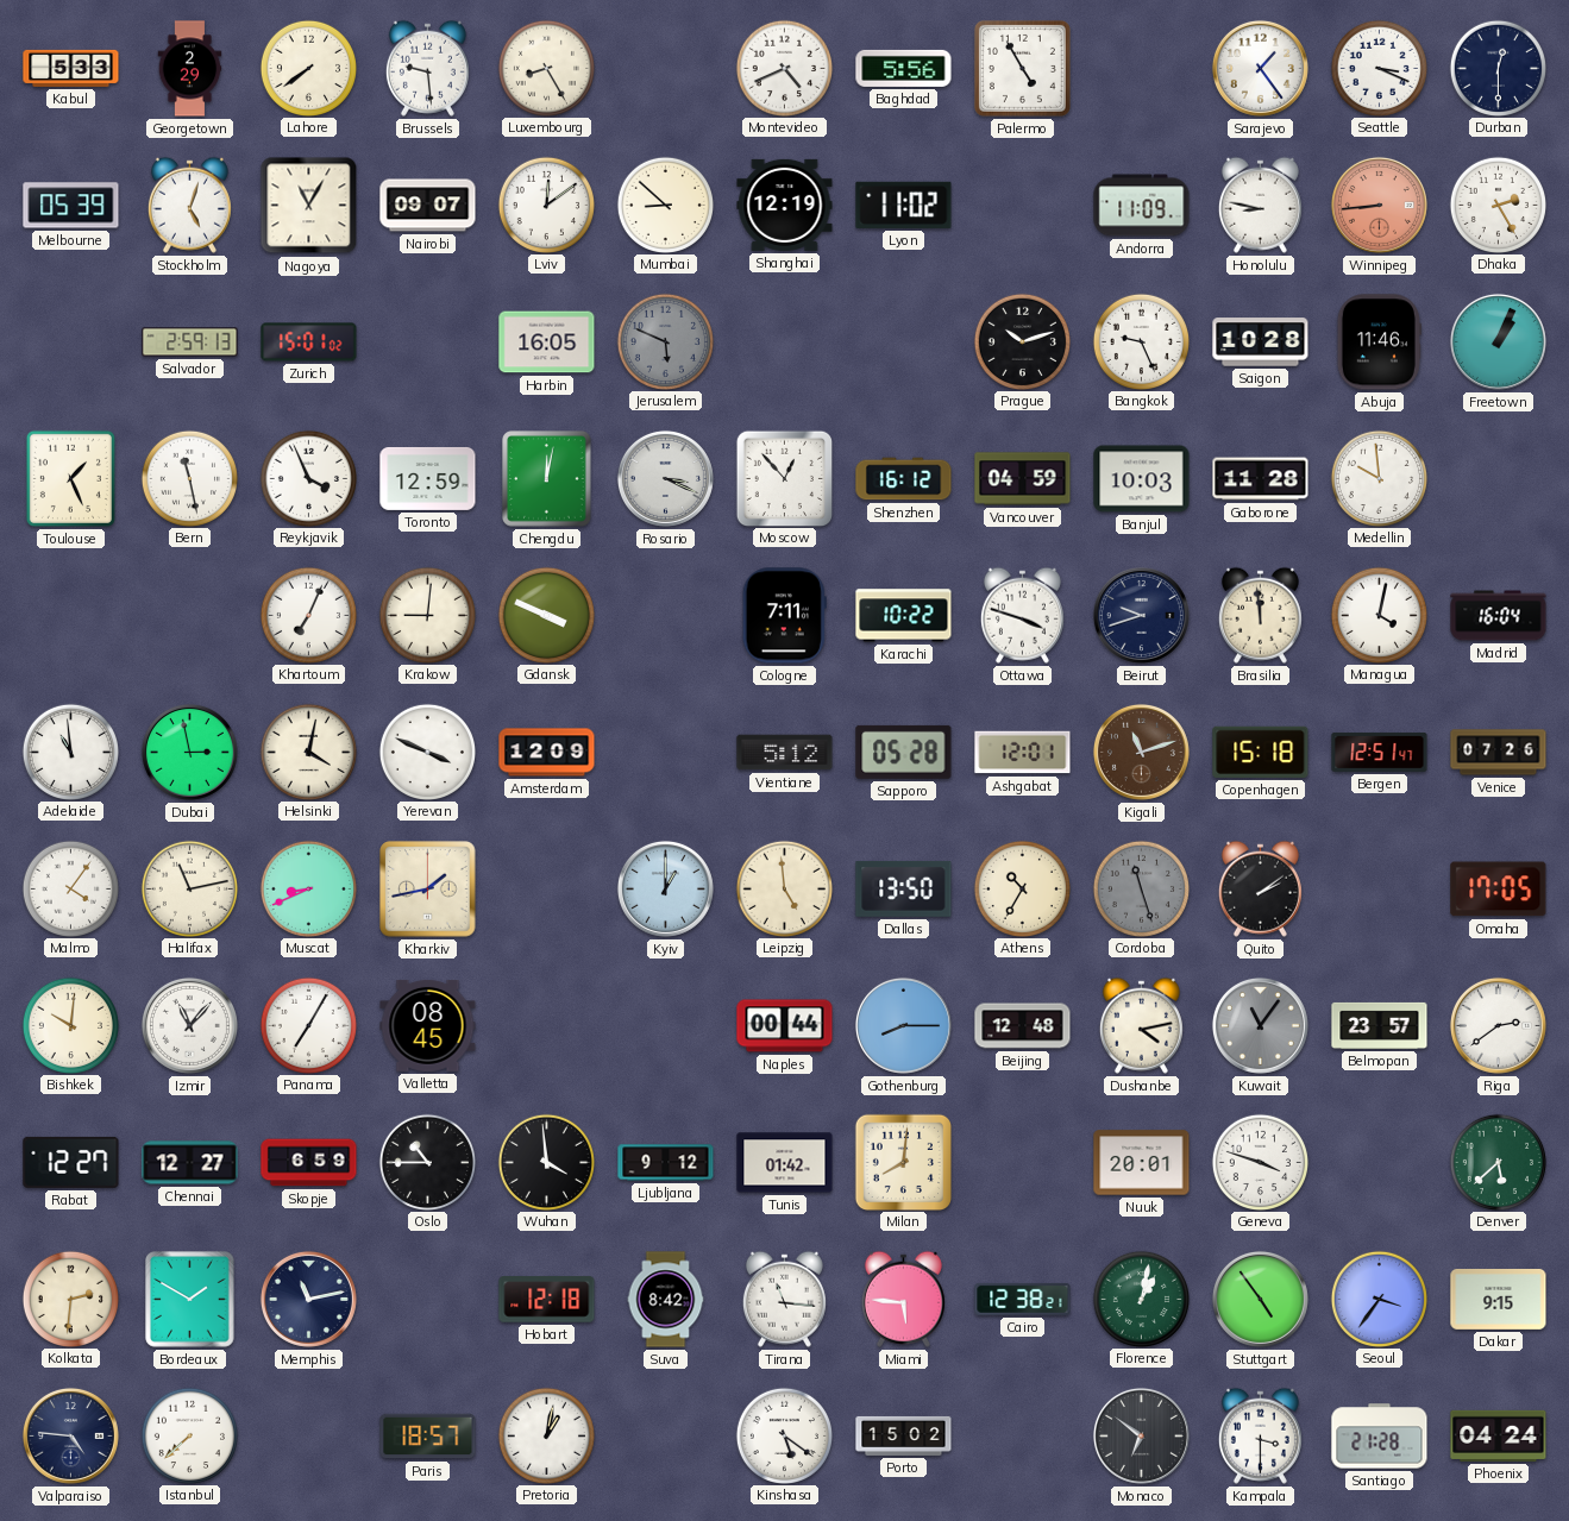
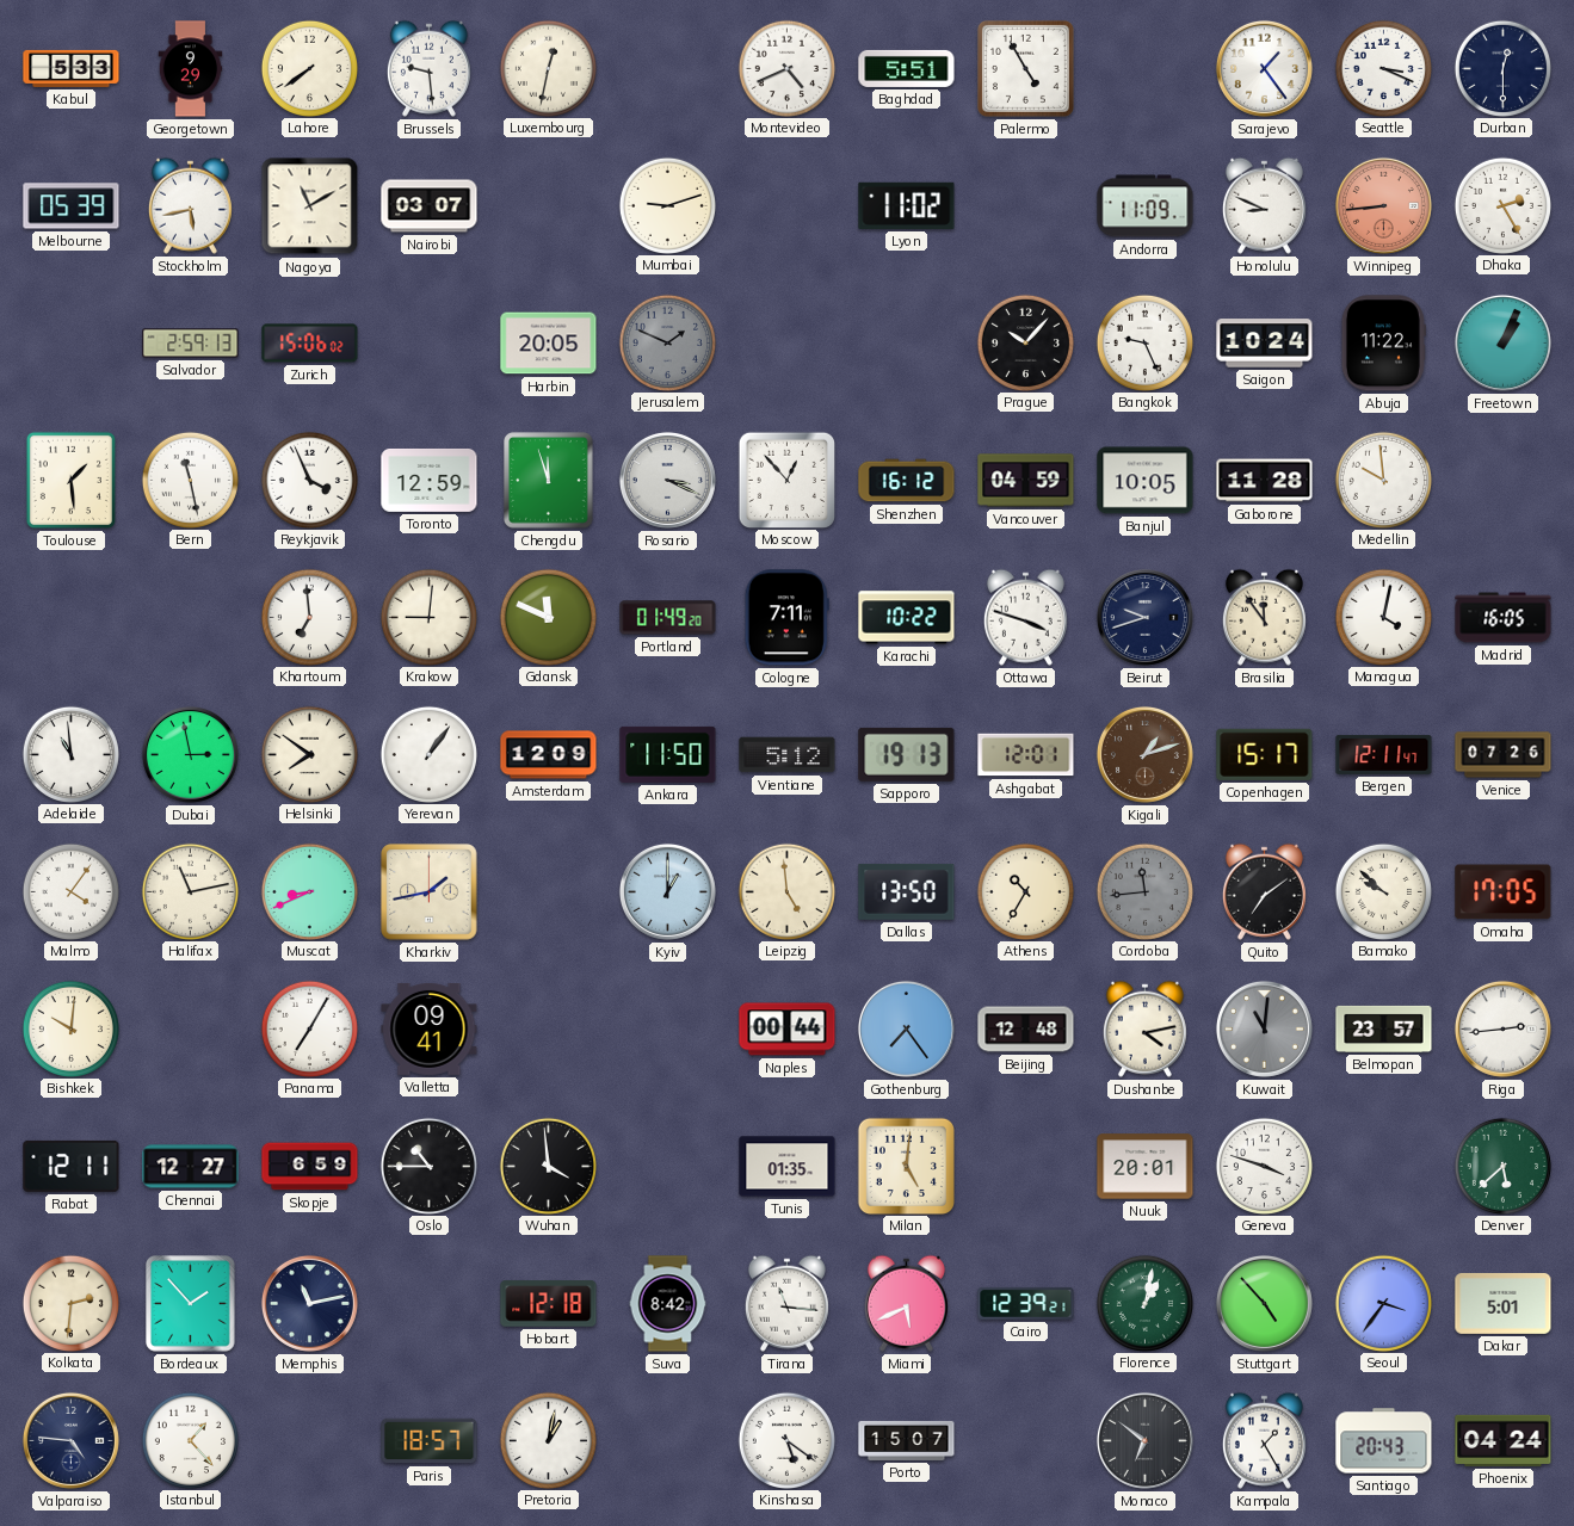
Georgetown: 2:29 -> 9:29
Luxembourg: 8:25 -> 12:32
Baghdad: 5:56 -> 5:51
Stockholm: 5:03 -> 5:43
Nagoya: 11:05 -> 11:10
Nairobi: 09:07 -> 03:07
Lviv: 12:09 -> none
Mumbai: 8:52 -> 9:12
Shanghai: 12:19 -> none
Honolulu: 8:47 -> 8:49
Zurich: 15:01 -> 15:06
Harbin: 16:05 -> 20:05
Jerusalem: 5:49 -> 1:49
Prague: 10:12 -> 10:07
Saigon: 10:28 -> 10:24
Abuja: 11:46 -> 11:22
Toulouse: 1:26 -> 1:29
Chengdu: 12:02 -> 11:57
Banjul: 10:03 -> 10:05
Khartoum: 7:04 -> 6:59
Gdansk: 3:49 -> 11:49
Portland: none -> 01:49
Brasilia: 11:59 -> 11:54
Madrid: 16:04 -> 16:05
Helsinki: 4:02 -> 7:51
Yerevan: 3:49 -> 1:06
Ankara: none -> 11:50
Sapporo: 05:28 -> 19:13
Kigali: 11:12 -> 1:12
Copenhagen: 15:18 -> 15:17
Bergen: 12:51 -> 12:11
Cordoba: 11:27 -> 11:44
Quito: 2:09 -> 7:09
Bamako: none -> 9:52
Izmir: 11:07 -> none
Valletta: 08:45 -> 09:41
Gothenburg: 8:15 -> 7:24
Kuwait: 11:06 -> 11:01
Riga: 2:39 -> 2:44
Rabat: 12:27 -> 12:11
Ljubljana: 9:12 -> none
Tunis: 01:42 -> 01:35
Milan: 8:01 -> 5:01
Bordeaux: 1:50 -> 1:53
Miami: 5:46 -> 5:41
Cairo: 12:38 -> 12:39
Stuttgart: 4:54 -> 4:53
Dakar: 9:15 -> 5:01
Istanbul: 7:38 -> 1:23
Porto: 15:02 -> 15:07
Kampala: 3:30 -> 1:25
Santiago: 21:28 -> 20:43
